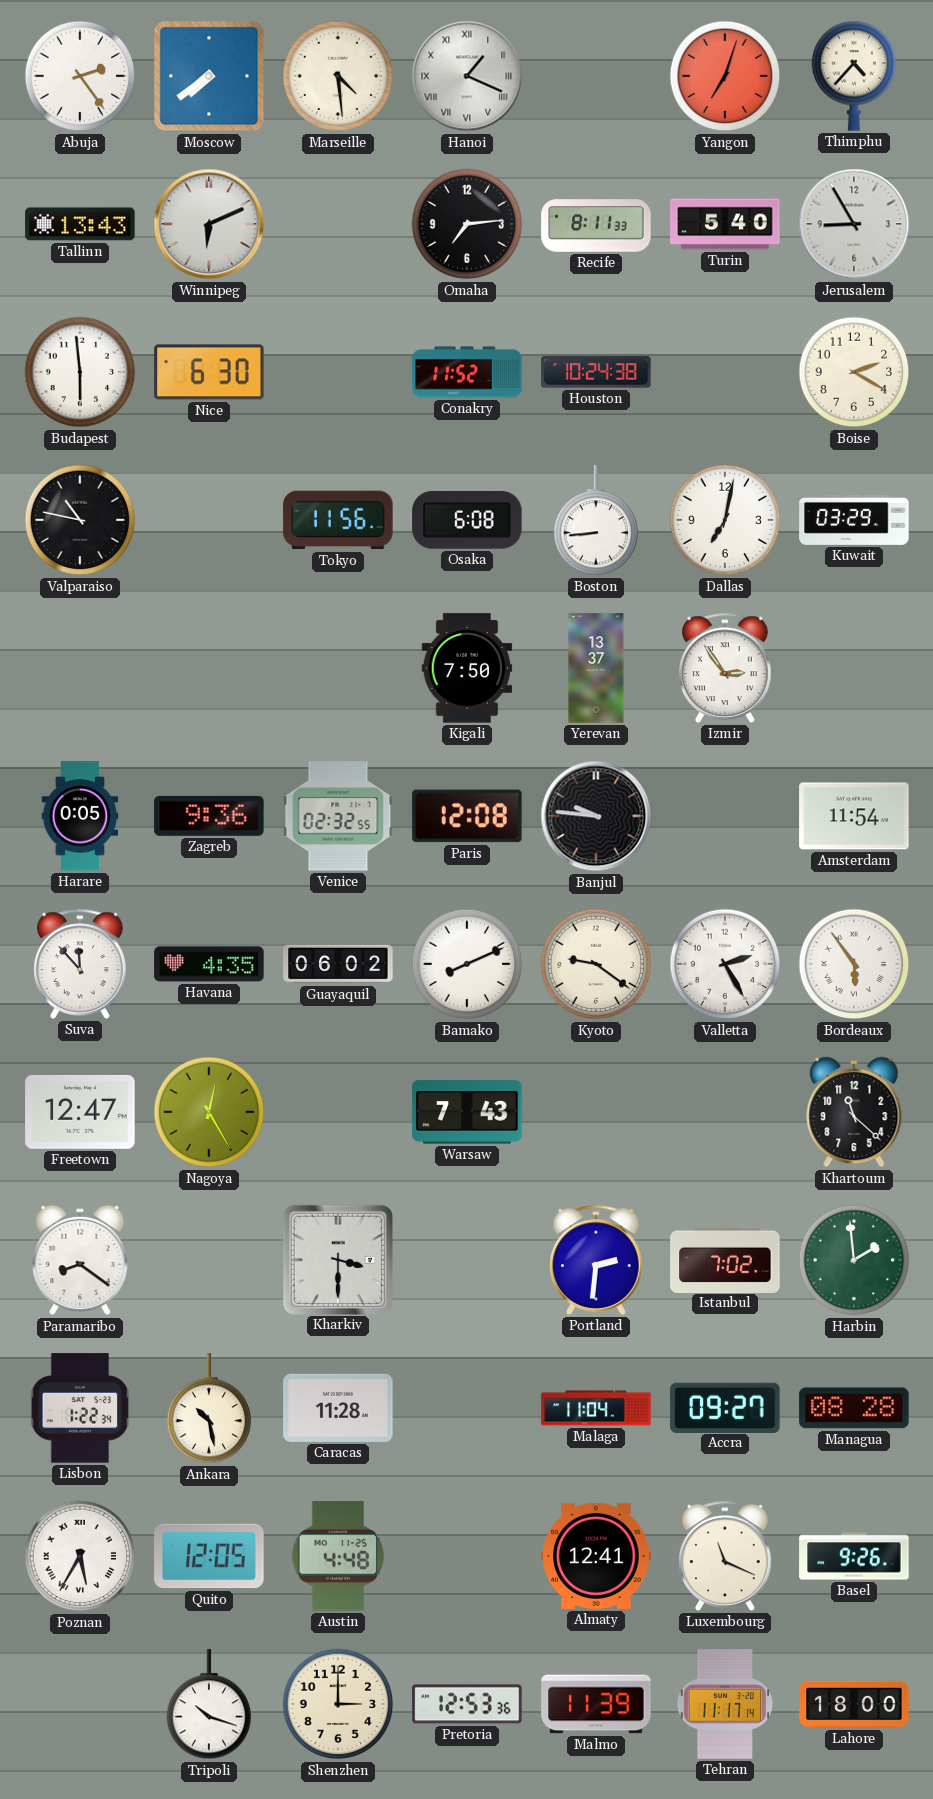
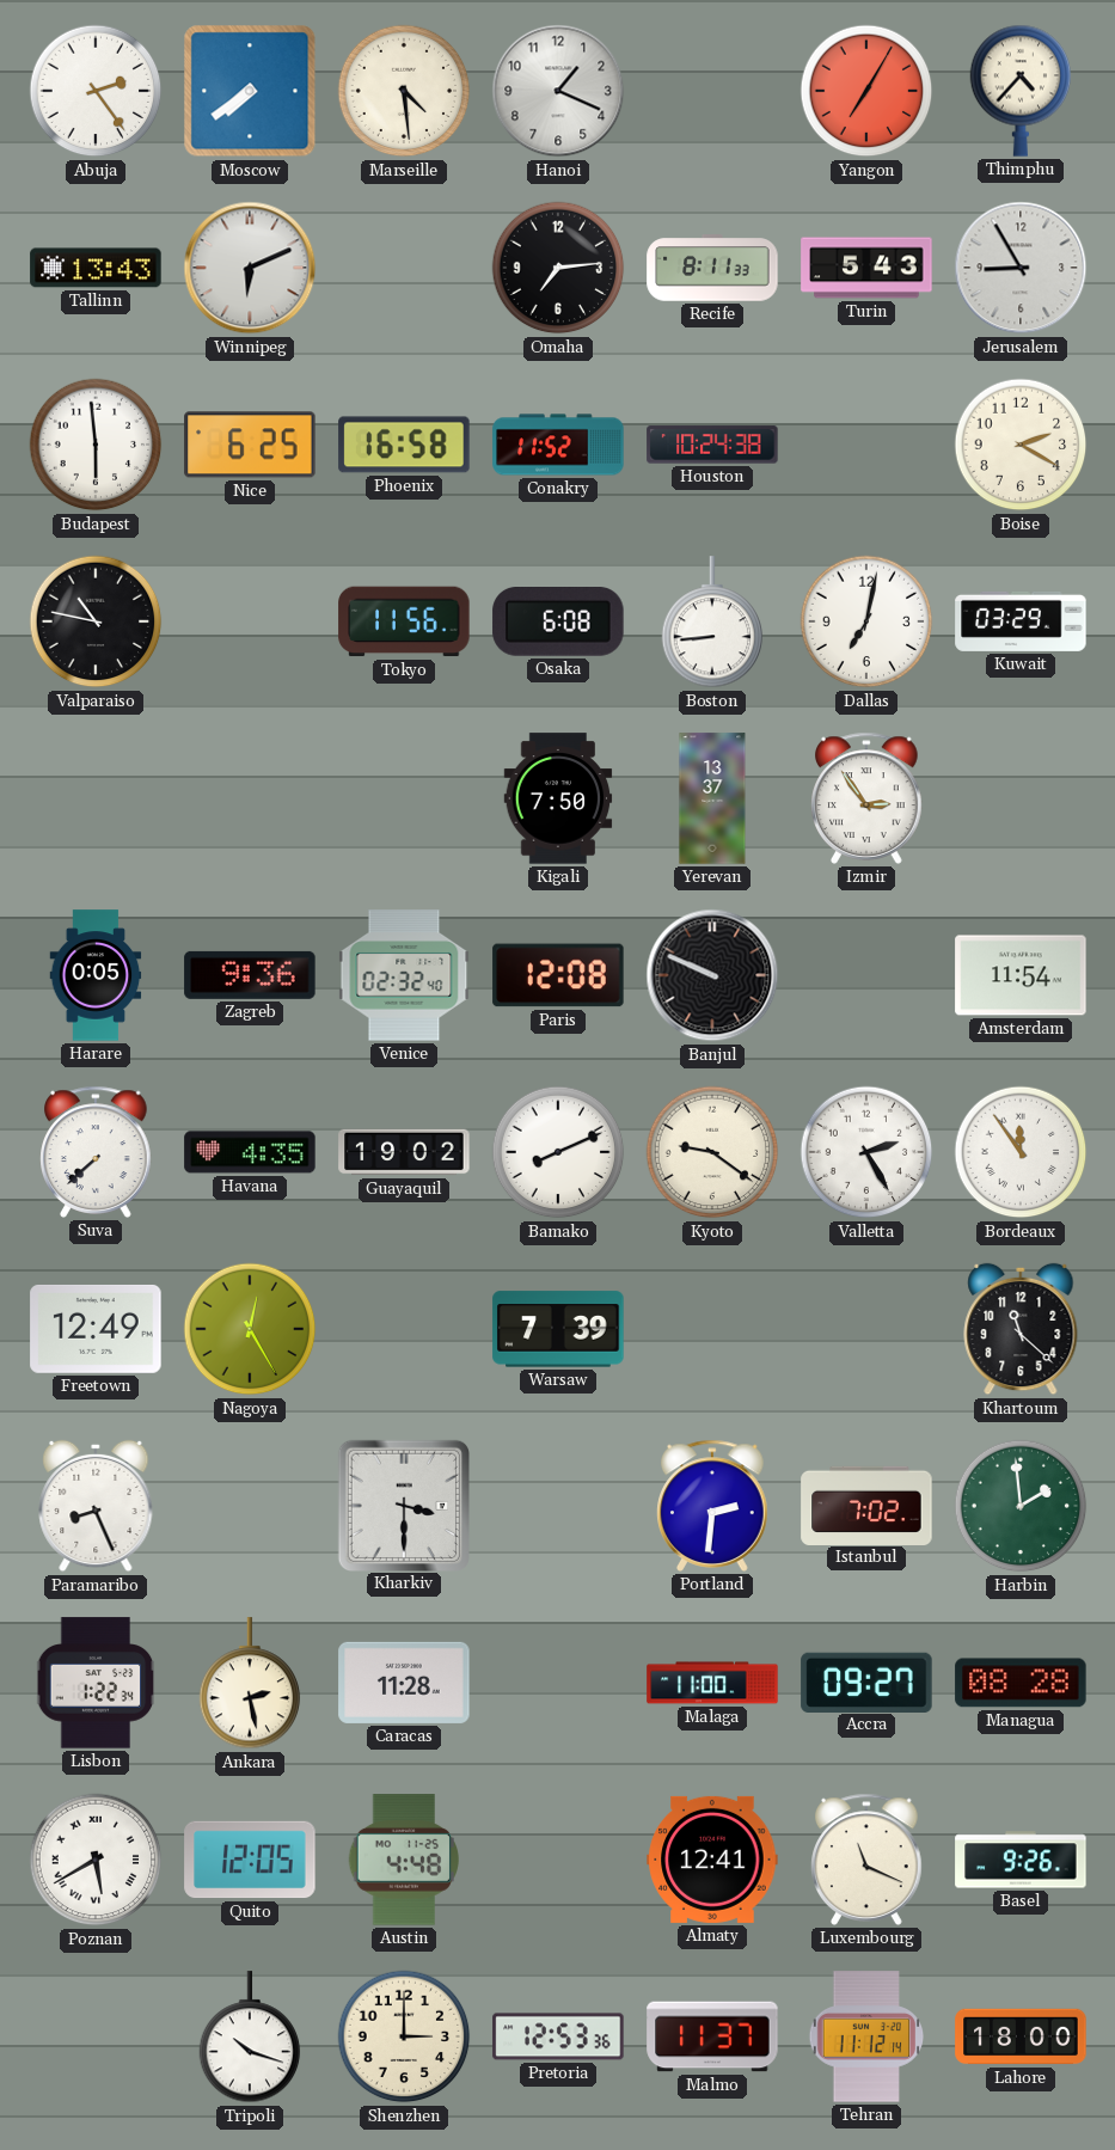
Hanoi numerals: Roman -> Arabic
Yangon: 7:03 -> 7:05
Turin: 5:40 -> 5:43
Nice: 6:30 -> 6:25
Phoenix: none -> 16:58
Venice: 02:32:55 -> 02:32:40
Banjul: 9:46 -> 9:49
Suva: 11:53 -> 7:38
Guayaquil: 06:02 -> 19:02
Bordeaux: 5:54 -> 11:54
Freetown: 12:47 -> 12:49
Warsaw: 7:43 -> 7:39
Paramaribo: 8:21 -> 8:26
Ankara: 10:28 -> 2:28
Malaga: 11:04 -> 11:00
Poznan: 5:35 -> 5:40
Malmo: 11:39 -> 11:37
Tehran: 11:17 -> 11:12
